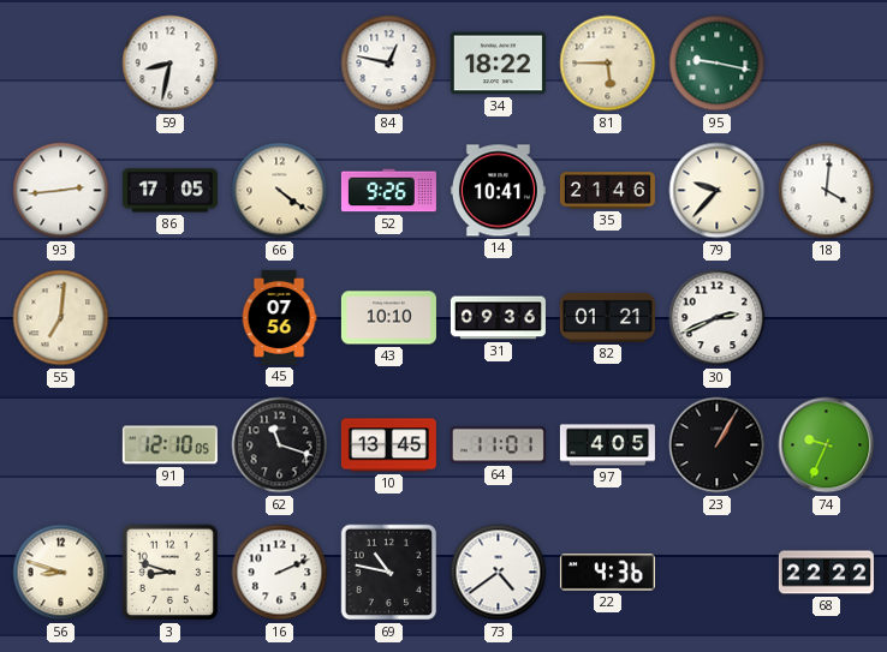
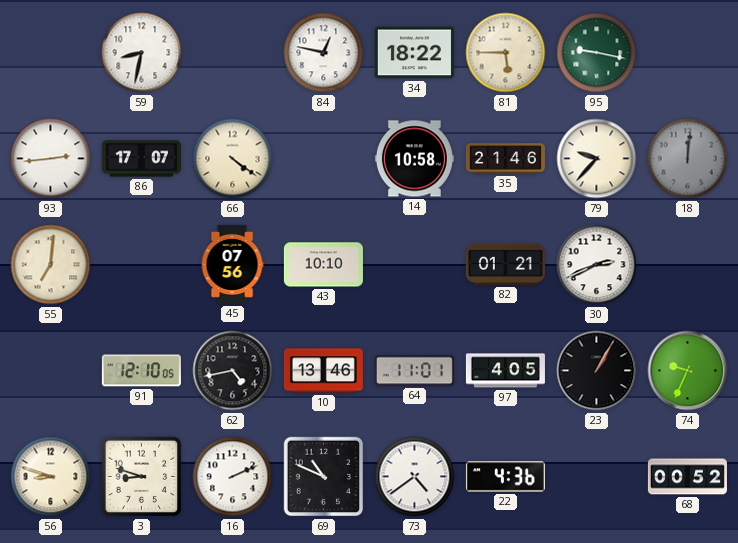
86: 17:05 -> 17:07
52: 9:26 -> none
14: 10:41 -> 10:58
18: 4:01 -> 12:01
18 dial: white -> grey
31: 09:36 -> none
62: 11:18 -> 4:43
10: 13:45 -> 13:46
69: 10:47 -> 10:49
68: 22:22 -> 00:52
